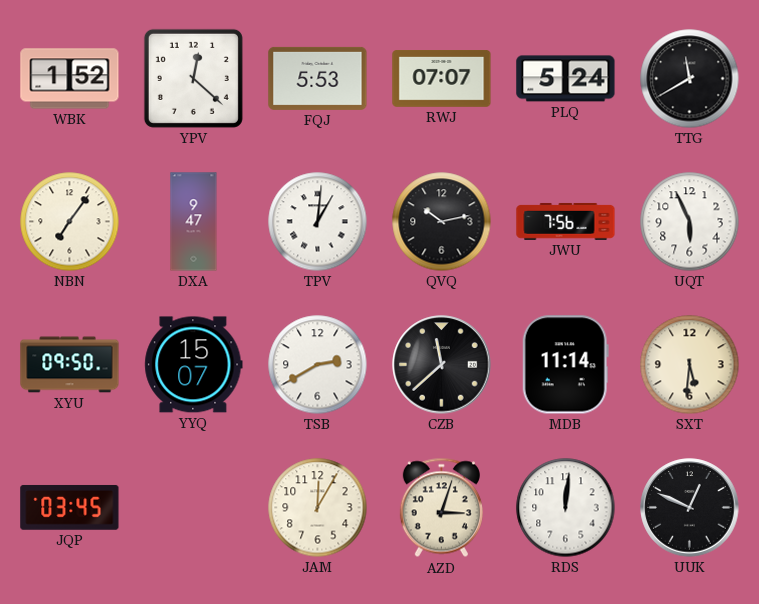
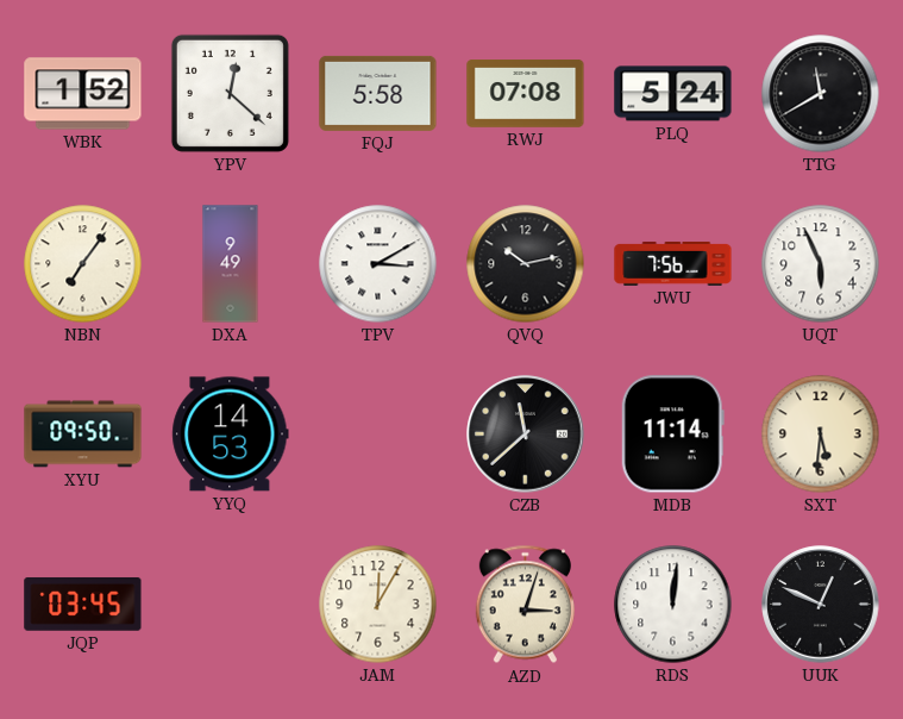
FQJ: 5:53 -> 5:58
RWJ: 07:07 -> 07:08
DXA: 9:47 -> 9:49
TPV: 1:01 -> 3:10
YYQ: 15:07 -> 14:53
TSB: 2:40 -> none
